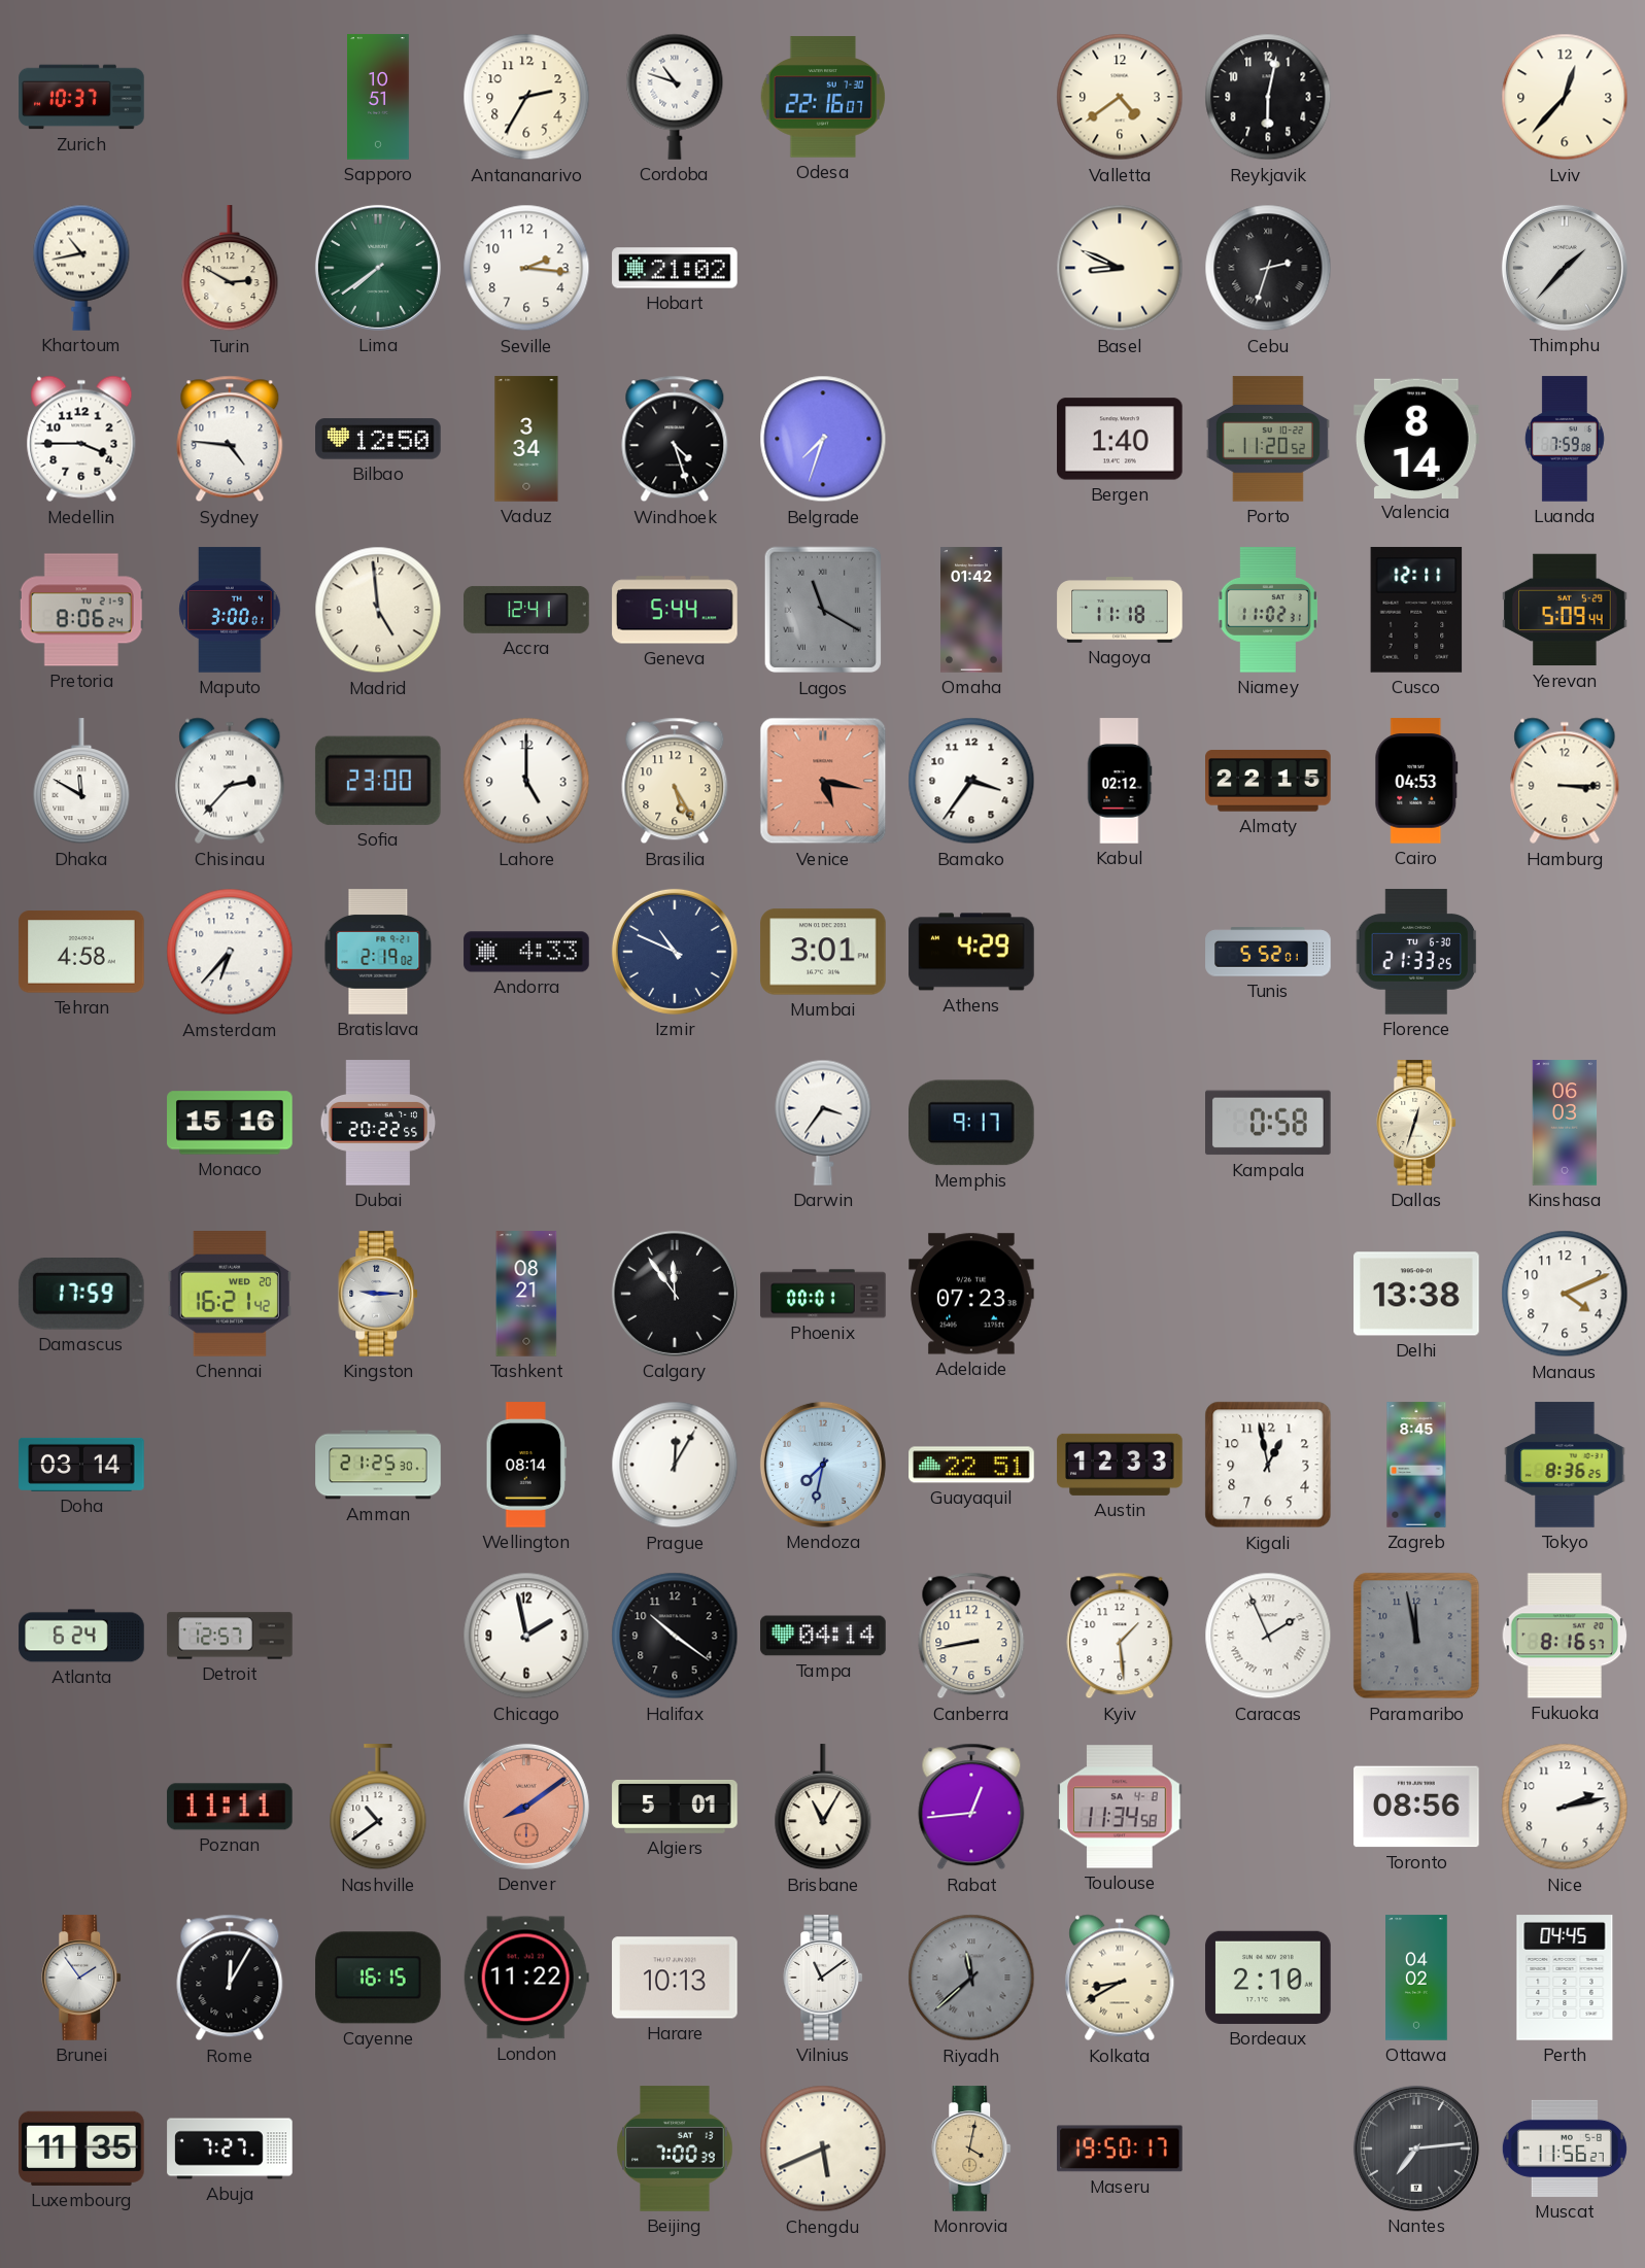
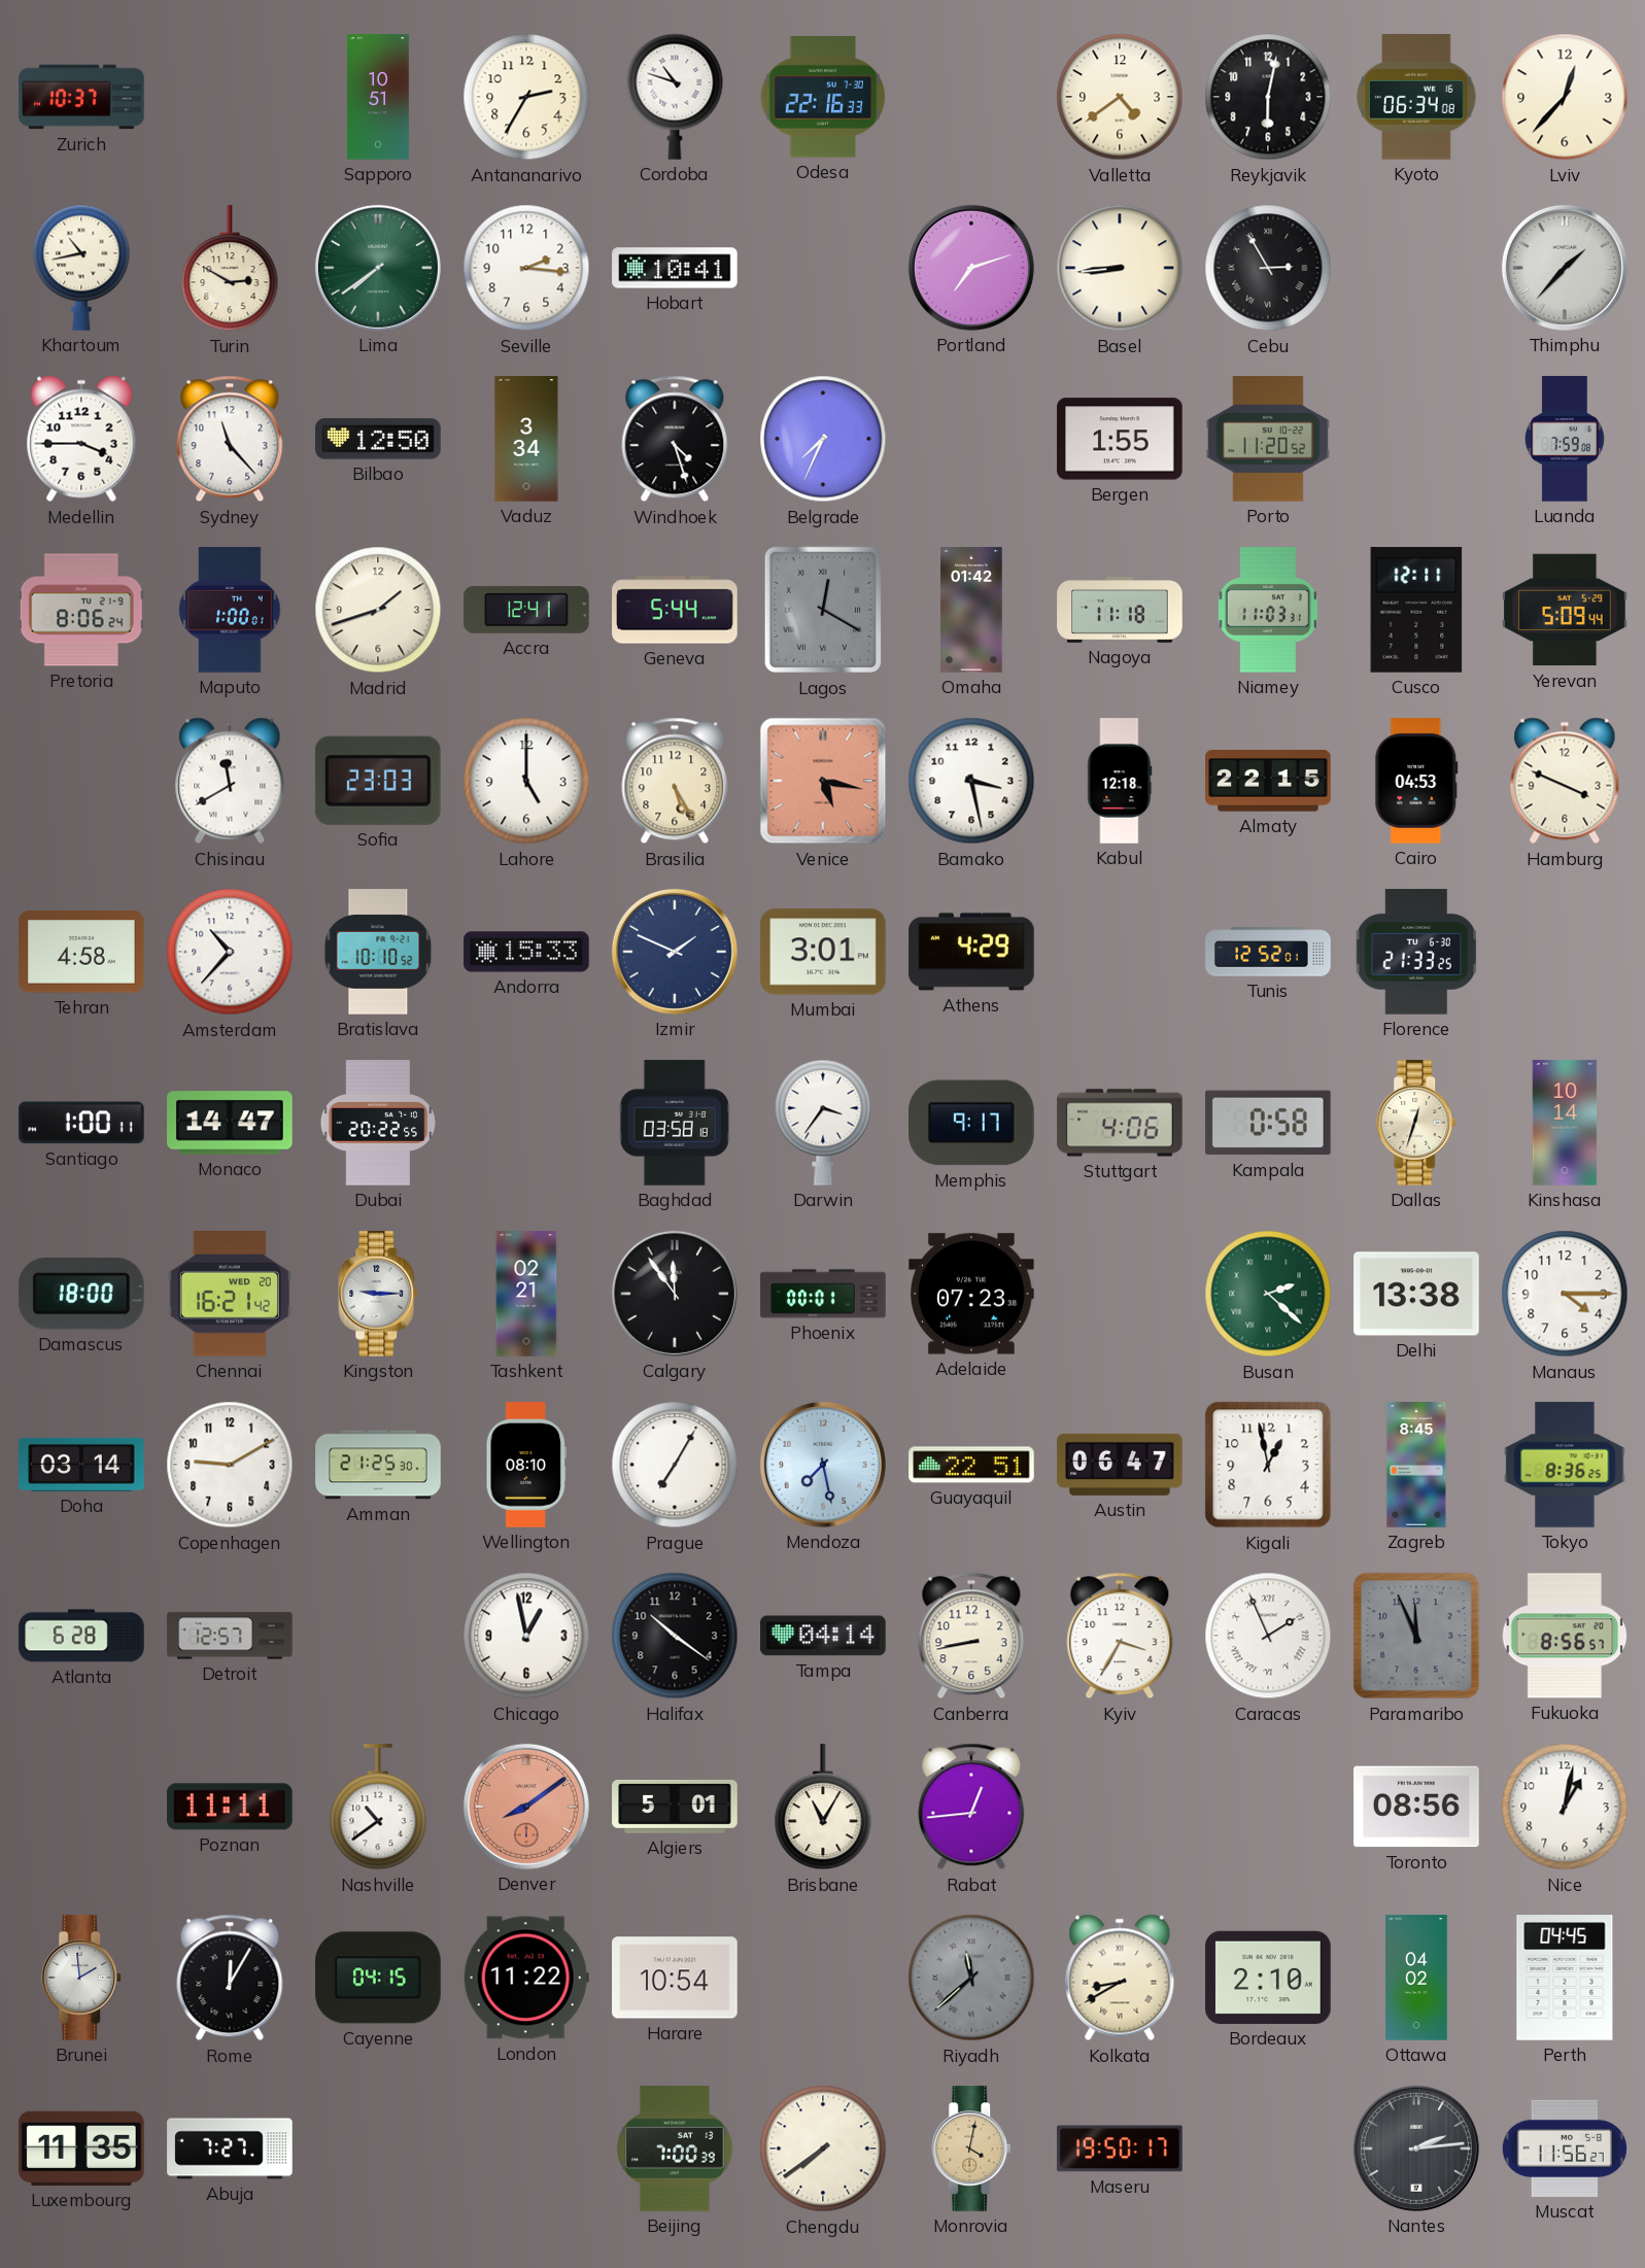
Odesa: 22:16:07 -> 22:16:33
Kyoto: none -> 06:34
Hobart: 21:02 -> 10:41
Portland: none -> 7:12
Basel: 8:49 -> 8:44
Cebu: 2:33 -> 2:55
Sydney: 4:46 -> 11:23
Belgrade: 7:33 -> 7:34
Bergen: 1:40 -> 1:55
Valencia: 8:14 -> none
Maputo: 3:00 -> 1:00
Madrid: 4:59 -> 1:42
Lagos: 11:20 -> 12:20
Niamey: 11:02 -> 11:03
Dhaka: 11:50 -> none
Chisinau: 2:37 -> 11:40
Sofia: 23:00 -> 23:03
Bamako: 3:36 -> 3:28
Kabul: 02:12 -> 12:18
Hamburg: 3:15 -> 3:49
Amsterdam: 6:37 -> 10:37
Bratislava: 2:19 -> 10:10
Andorra: 4:33 -> 15:33
Izmir: 10:49 -> 1:49
Tunis: 5:52 -> 12:52
Santiago: none -> 1:00
Monaco: 15:16 -> 14:47
Baghdad: none -> 03:58
Stuttgart: none -> 4:06
Kinshasa: 06:03 -> 10:14
Damascus: 17:59 -> 18:00
Tashkent: 08:21 -> 02:21
Busan: none -> 2:22
Manaus: 4:11 -> 4:15
Copenhagen: none -> 9:10
Wellington: 08:14 -> 08:10
Prague: 12:05 -> 7:05
Mendoza: 7:32 -> 7:28
Austin: 12:33 -> 06:47
Atlanta: 6:24 -> 6:28
Chicago: 1:58 -> 12:58
Kyiv: 1:29 -> 3:35
Paramaribo: 11:58 -> 11:56
Fukuoka: 8:16 -> 8:56
Toulouse: 11:34 -> none
Nice: 2:13 -> 1:02
Brunei: 1:54 -> 1:59
Cayenne: 16:15 -> 04:15
Harare: 10:13 -> 10:54
Vilnius: 11:09 -> none
Chengdu: 5:41 -> 7:39
Nantes: 7:14 -> 2:14
